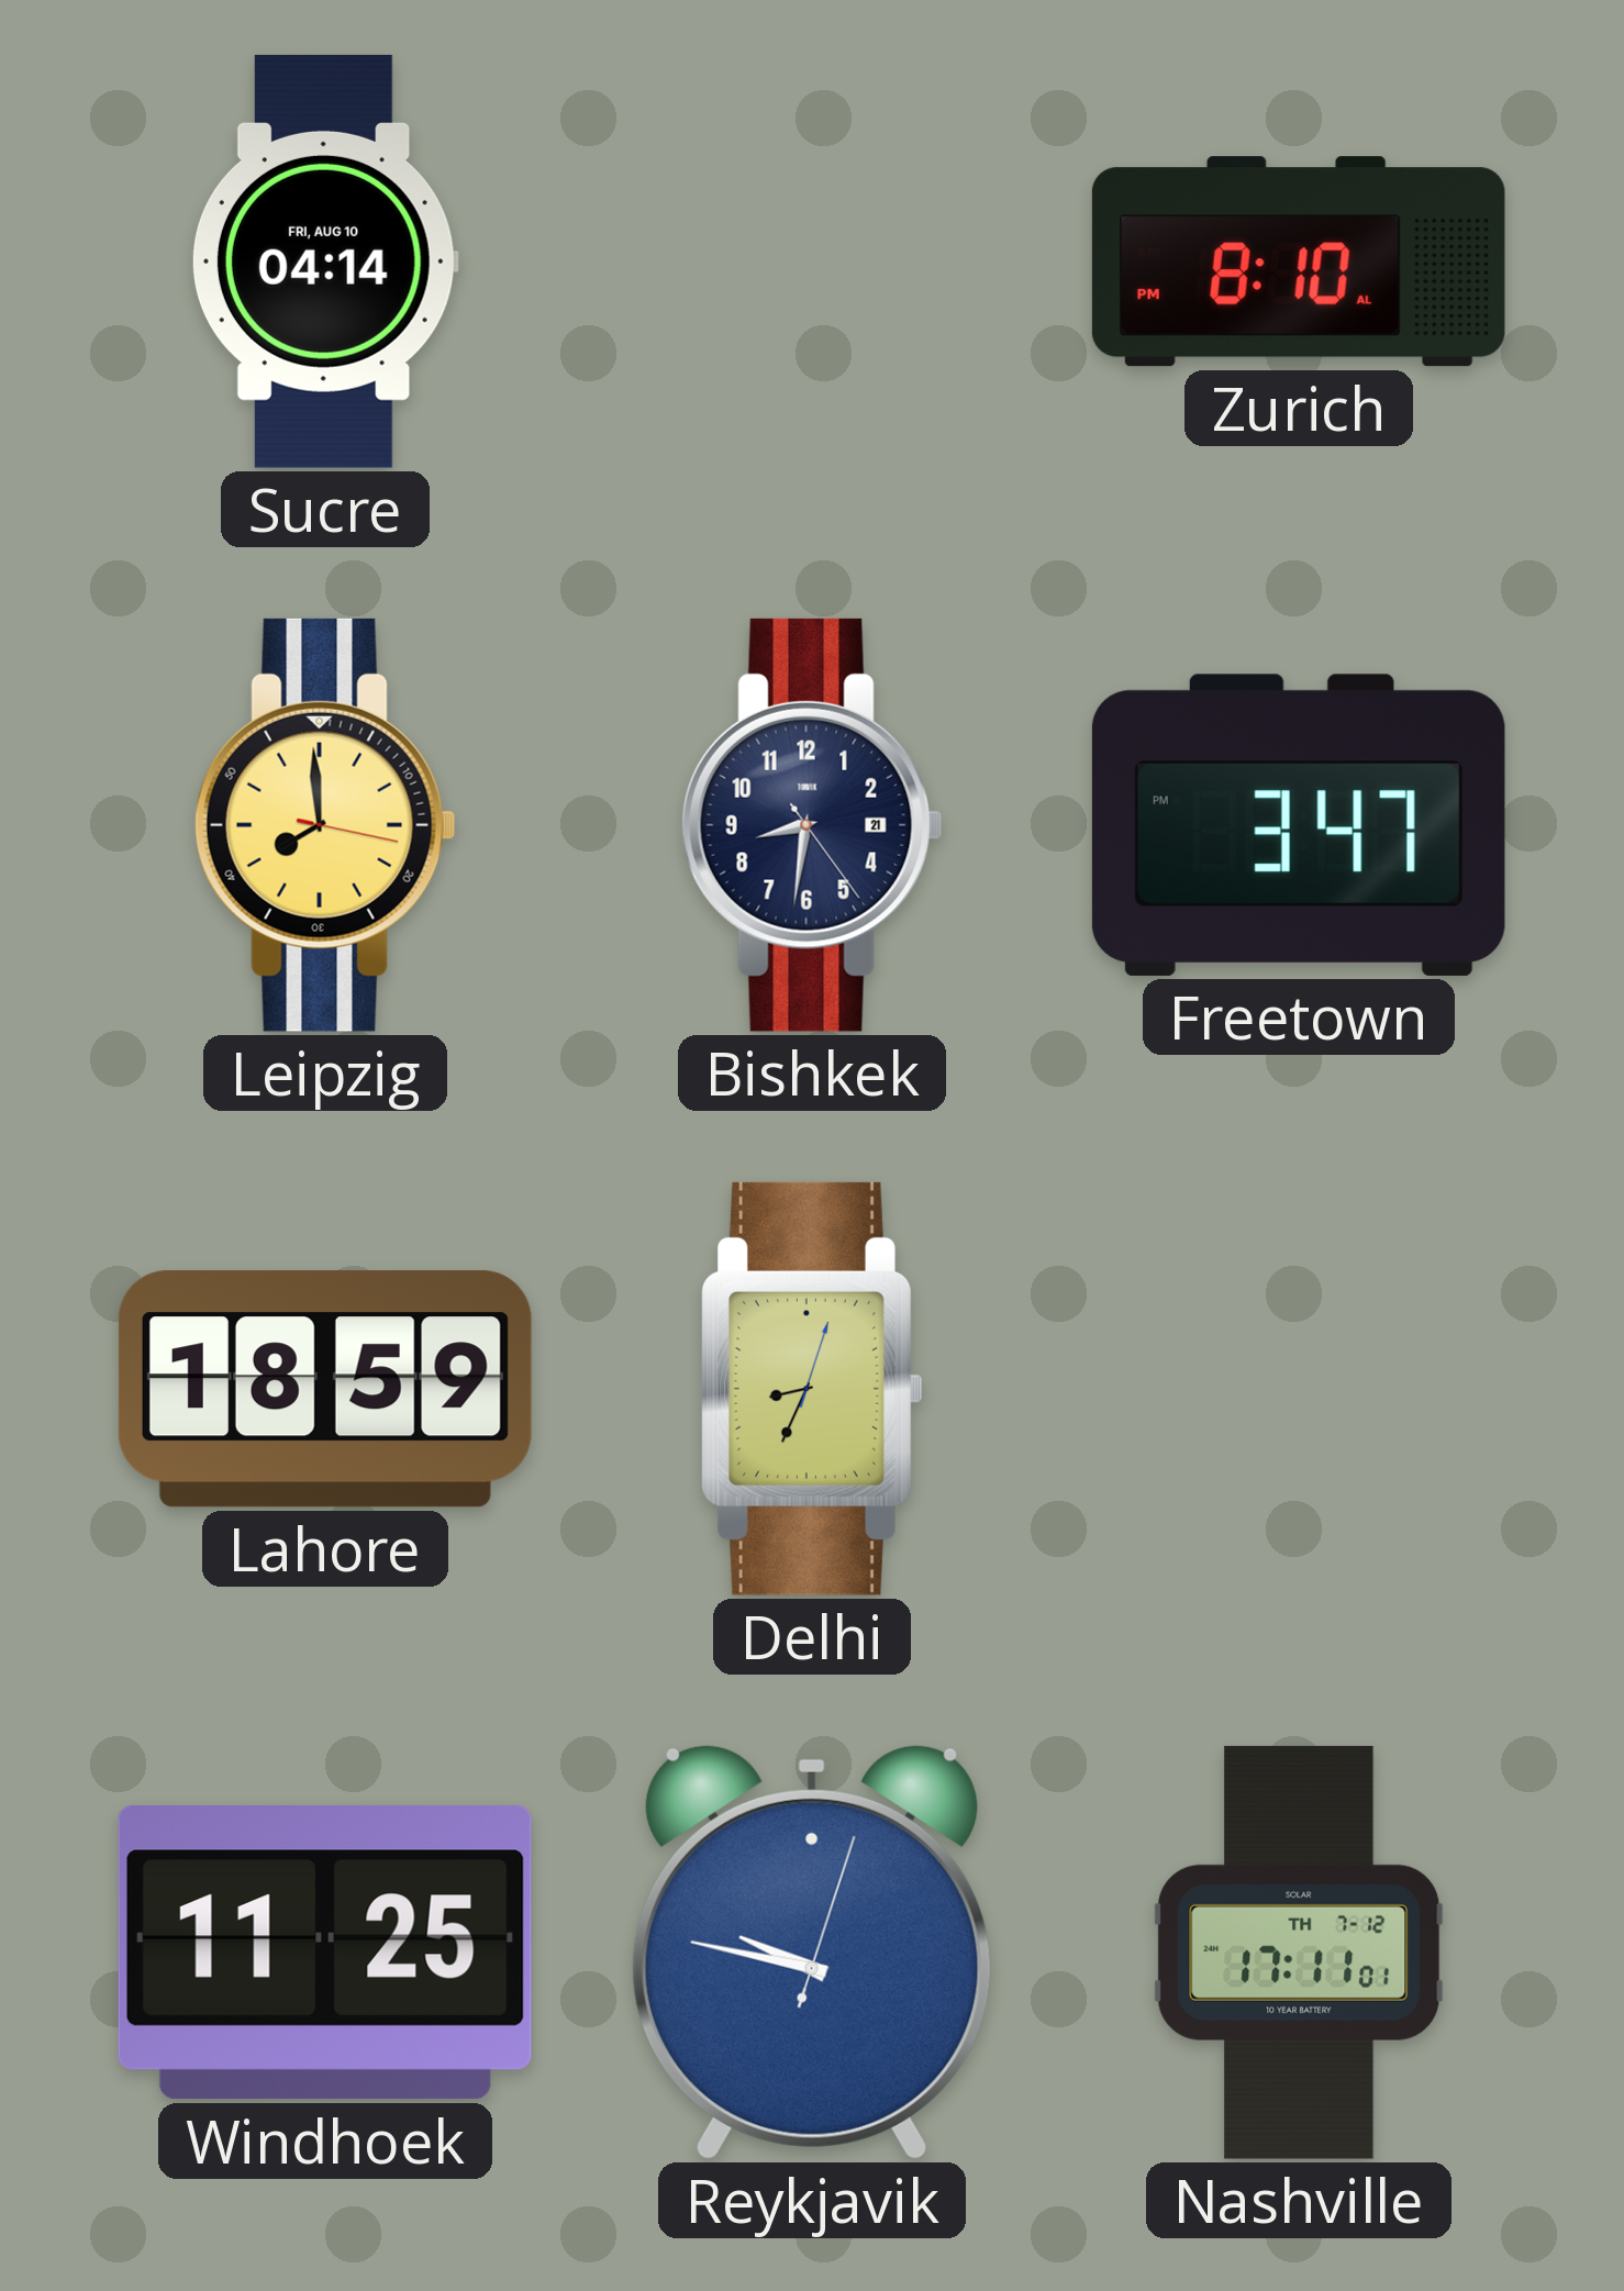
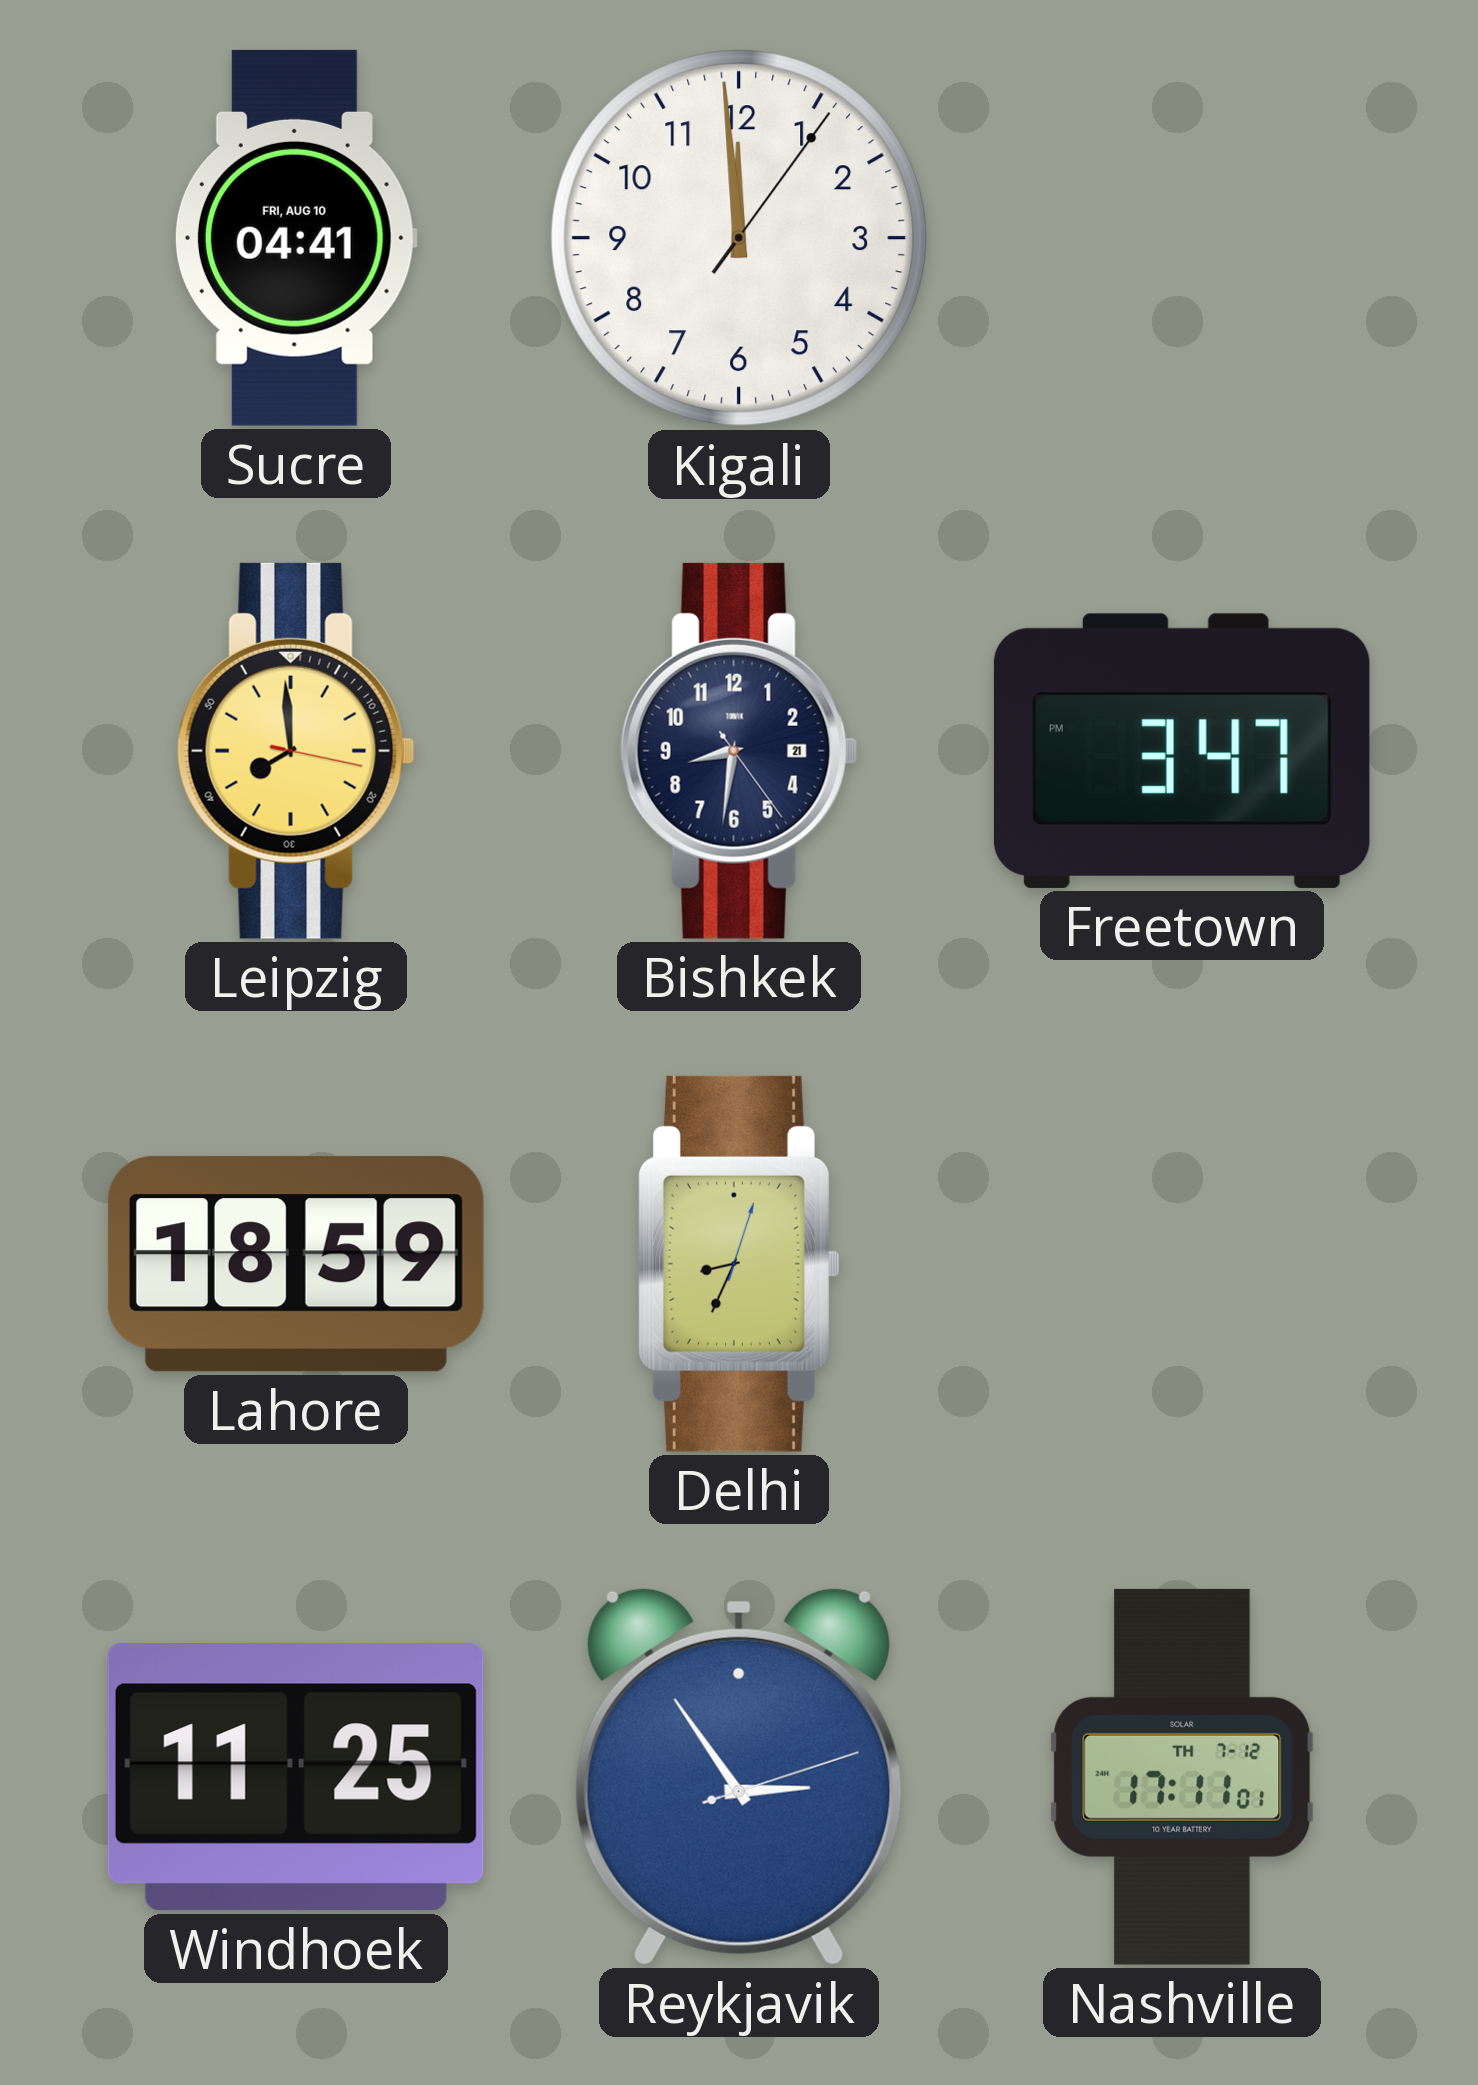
Sucre: 04:14 -> 04:41
Kigali: none -> 11:59
Zurich: 8:10 -> none
Reykjavik: 9:47 -> 2:54
